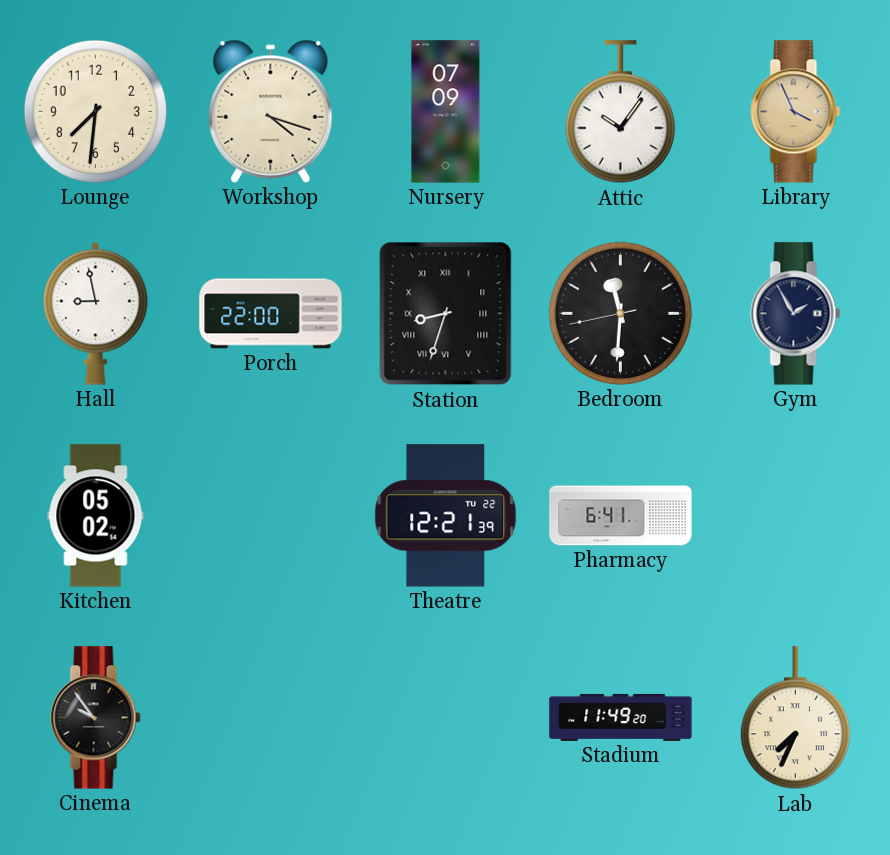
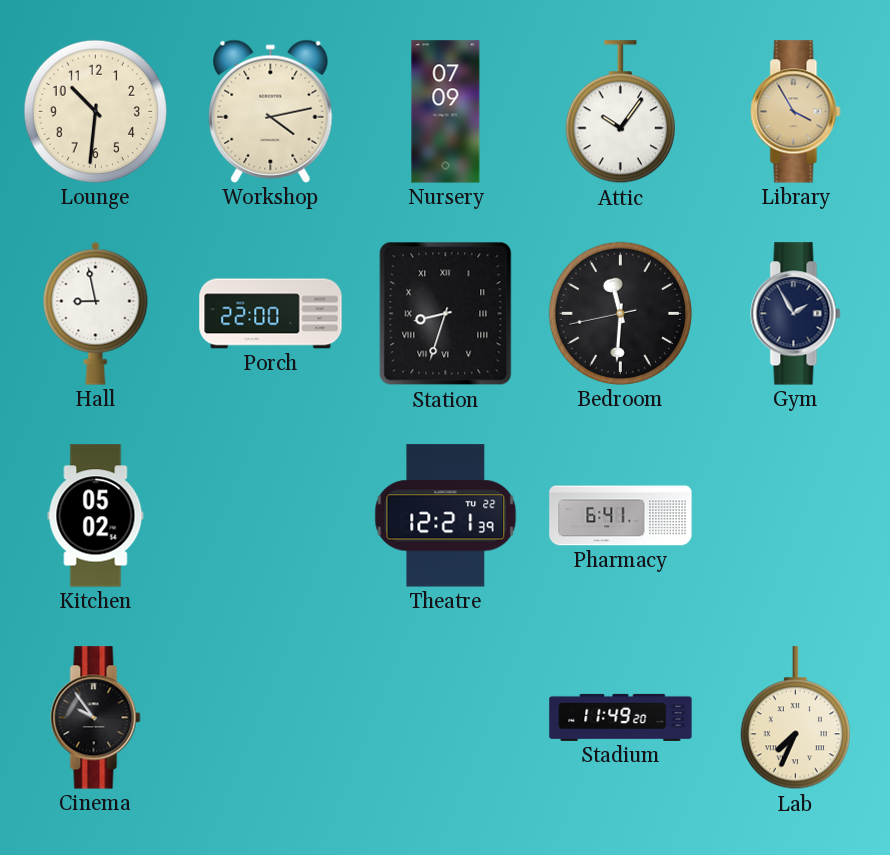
Lounge: 7:31 -> 10:31
Workshop: 4:18 -> 4:13
Library: 3:56 -> 3:55
